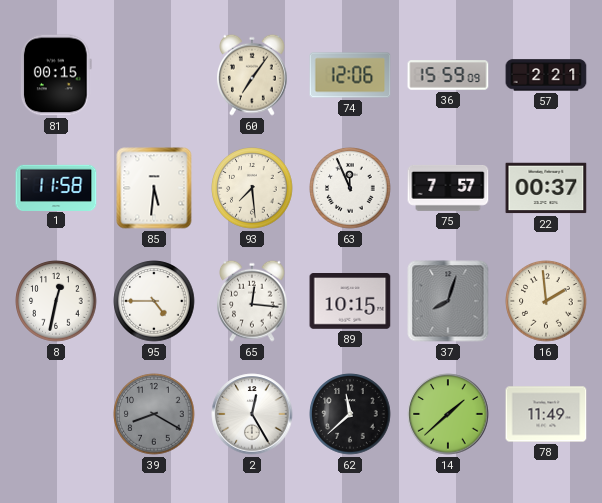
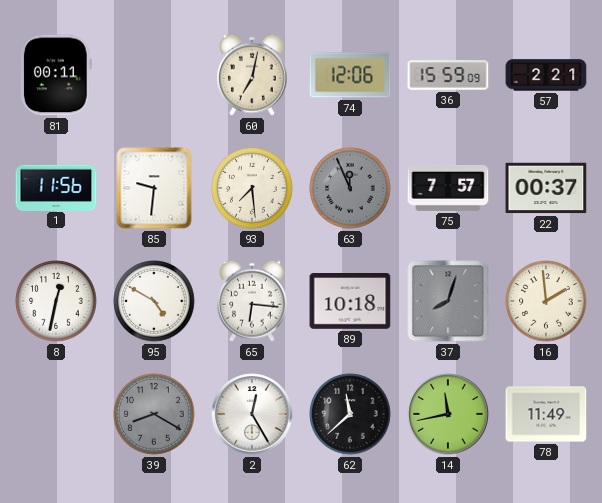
81: 00:15 -> 00:11
60: 7:06 -> 7:02
1: 11:58 -> 11:56
85: 5:31 -> 9:31
63 dial: white -> grey
95: 4:45 -> 4:50
65: 12:16 -> 6:16
89: 10:15 -> 10:18
14: 1:38 -> 11:43
